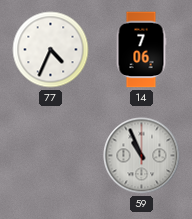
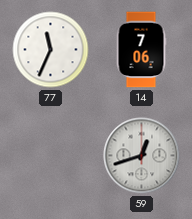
77: 4:34 -> 11:34
59: 10:56 -> 12:42
